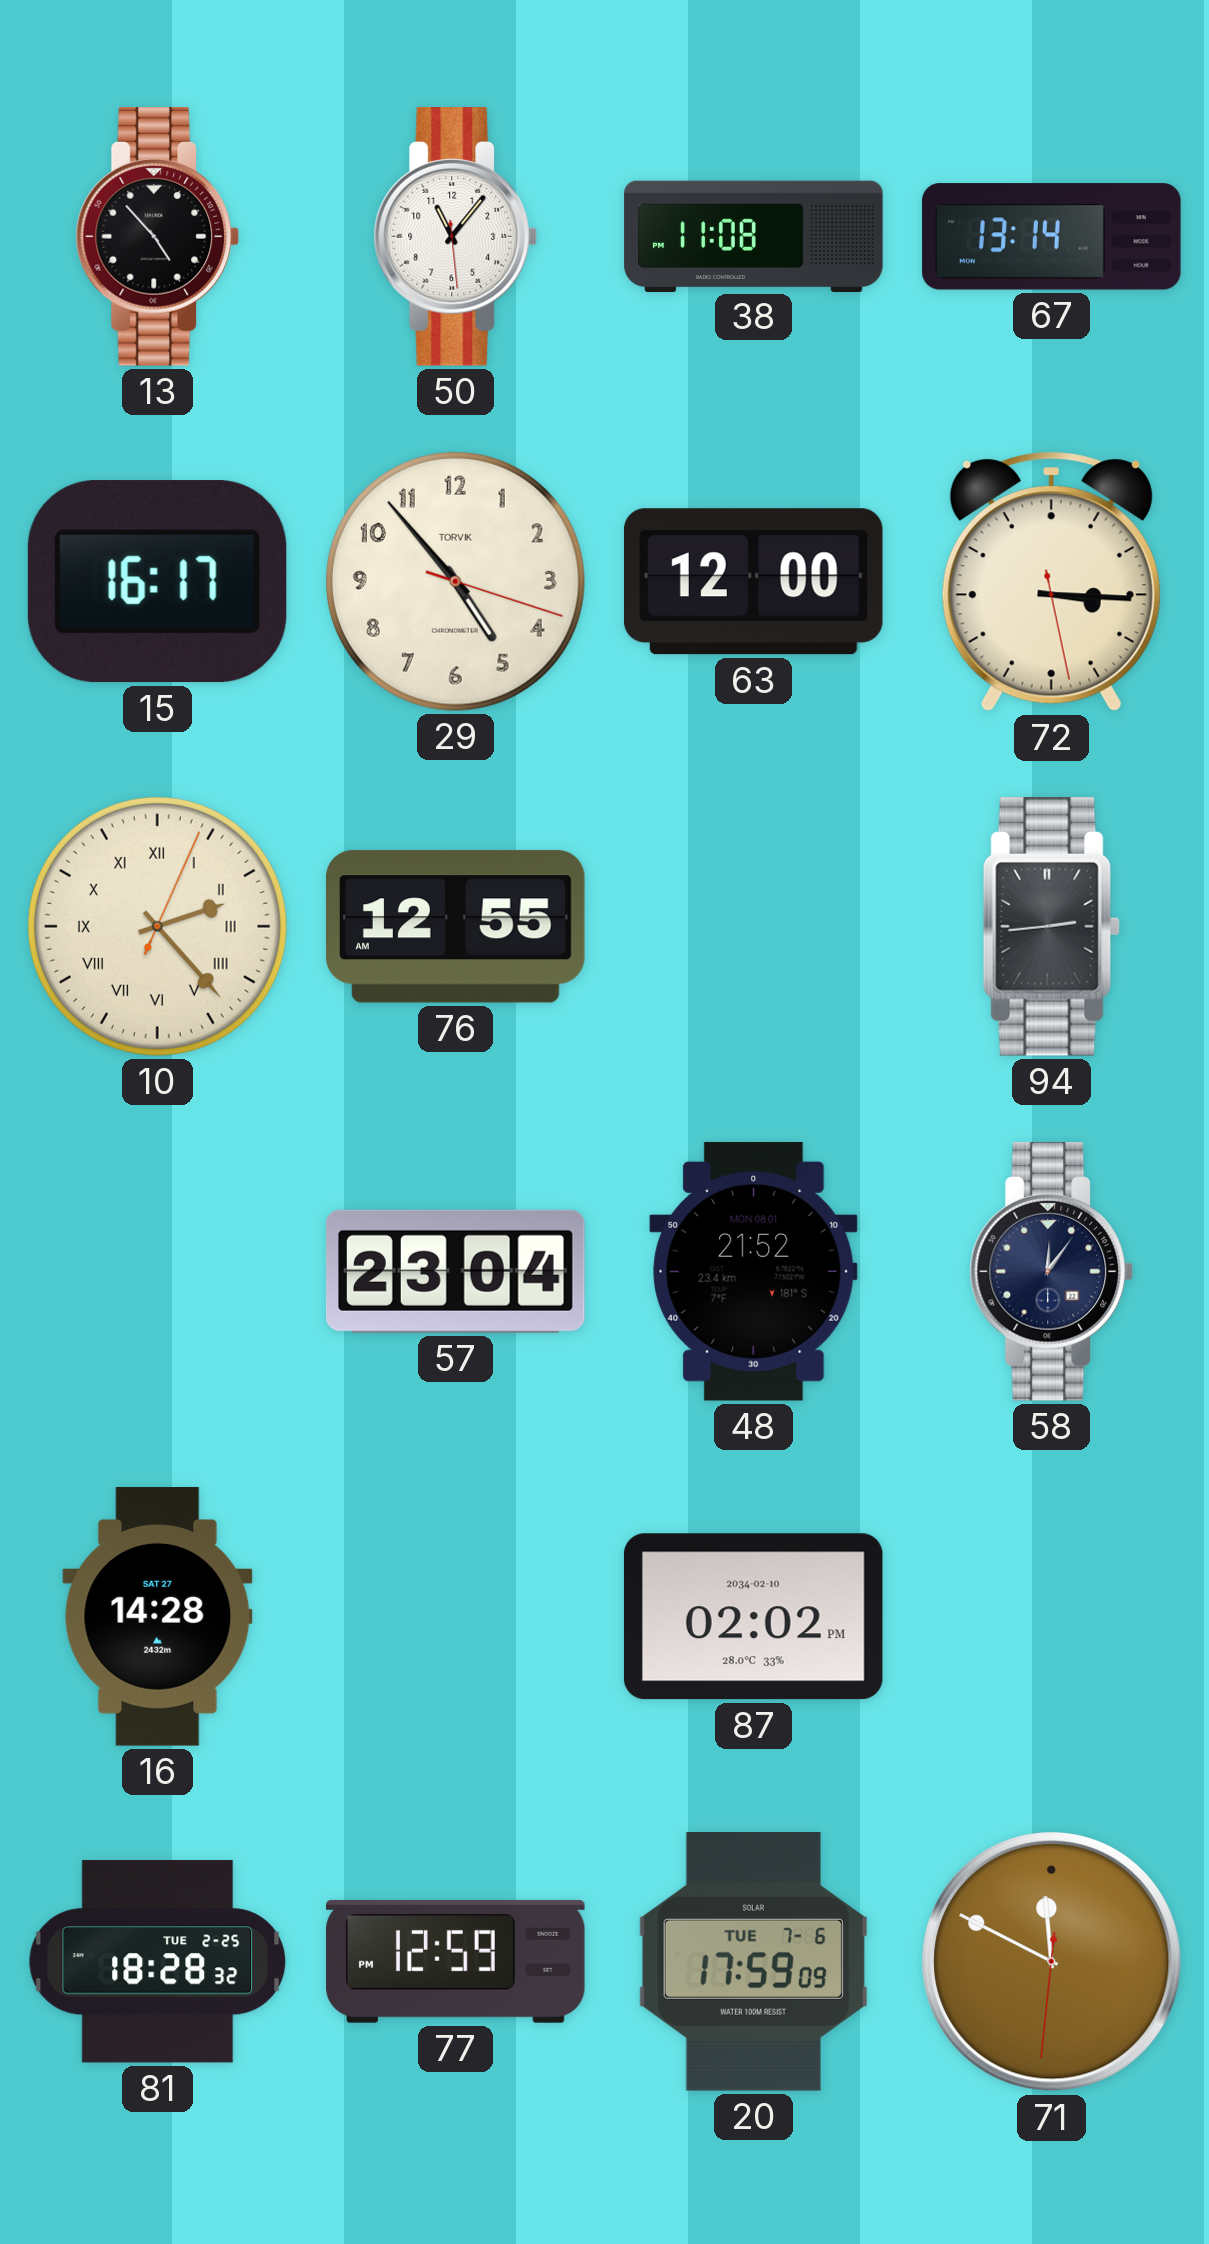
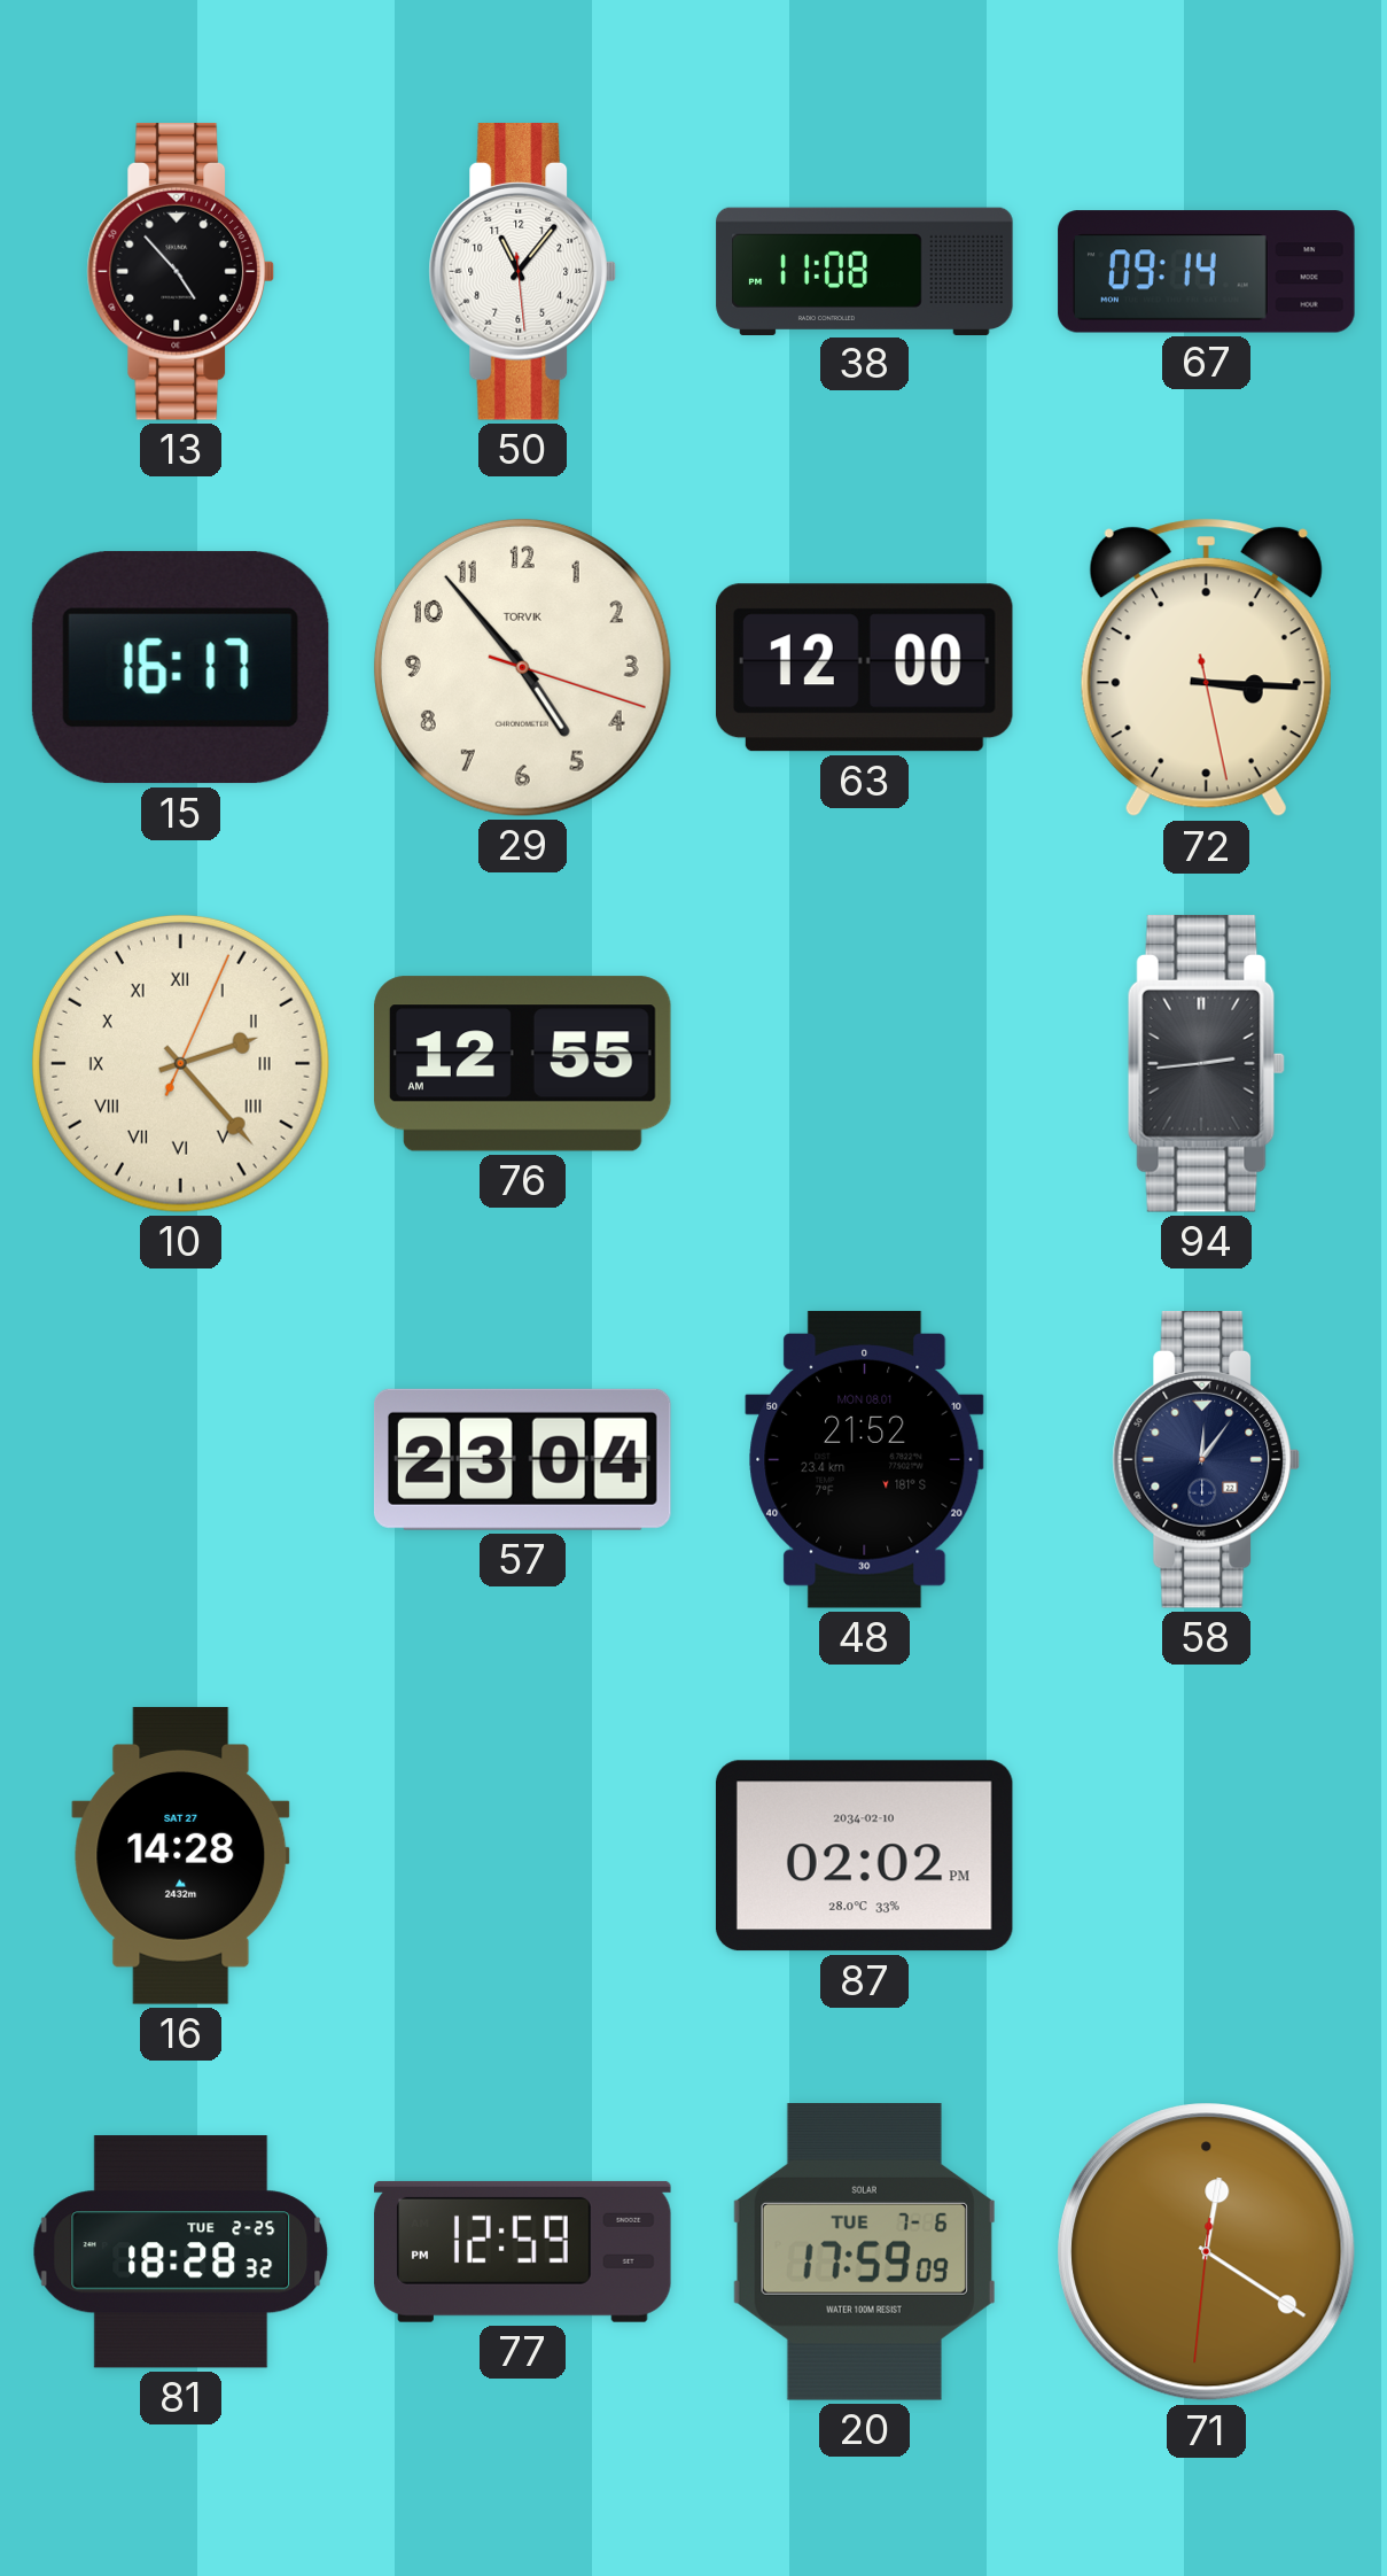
67: 13:14 -> 09:14
71: 11:49 -> 12:20
